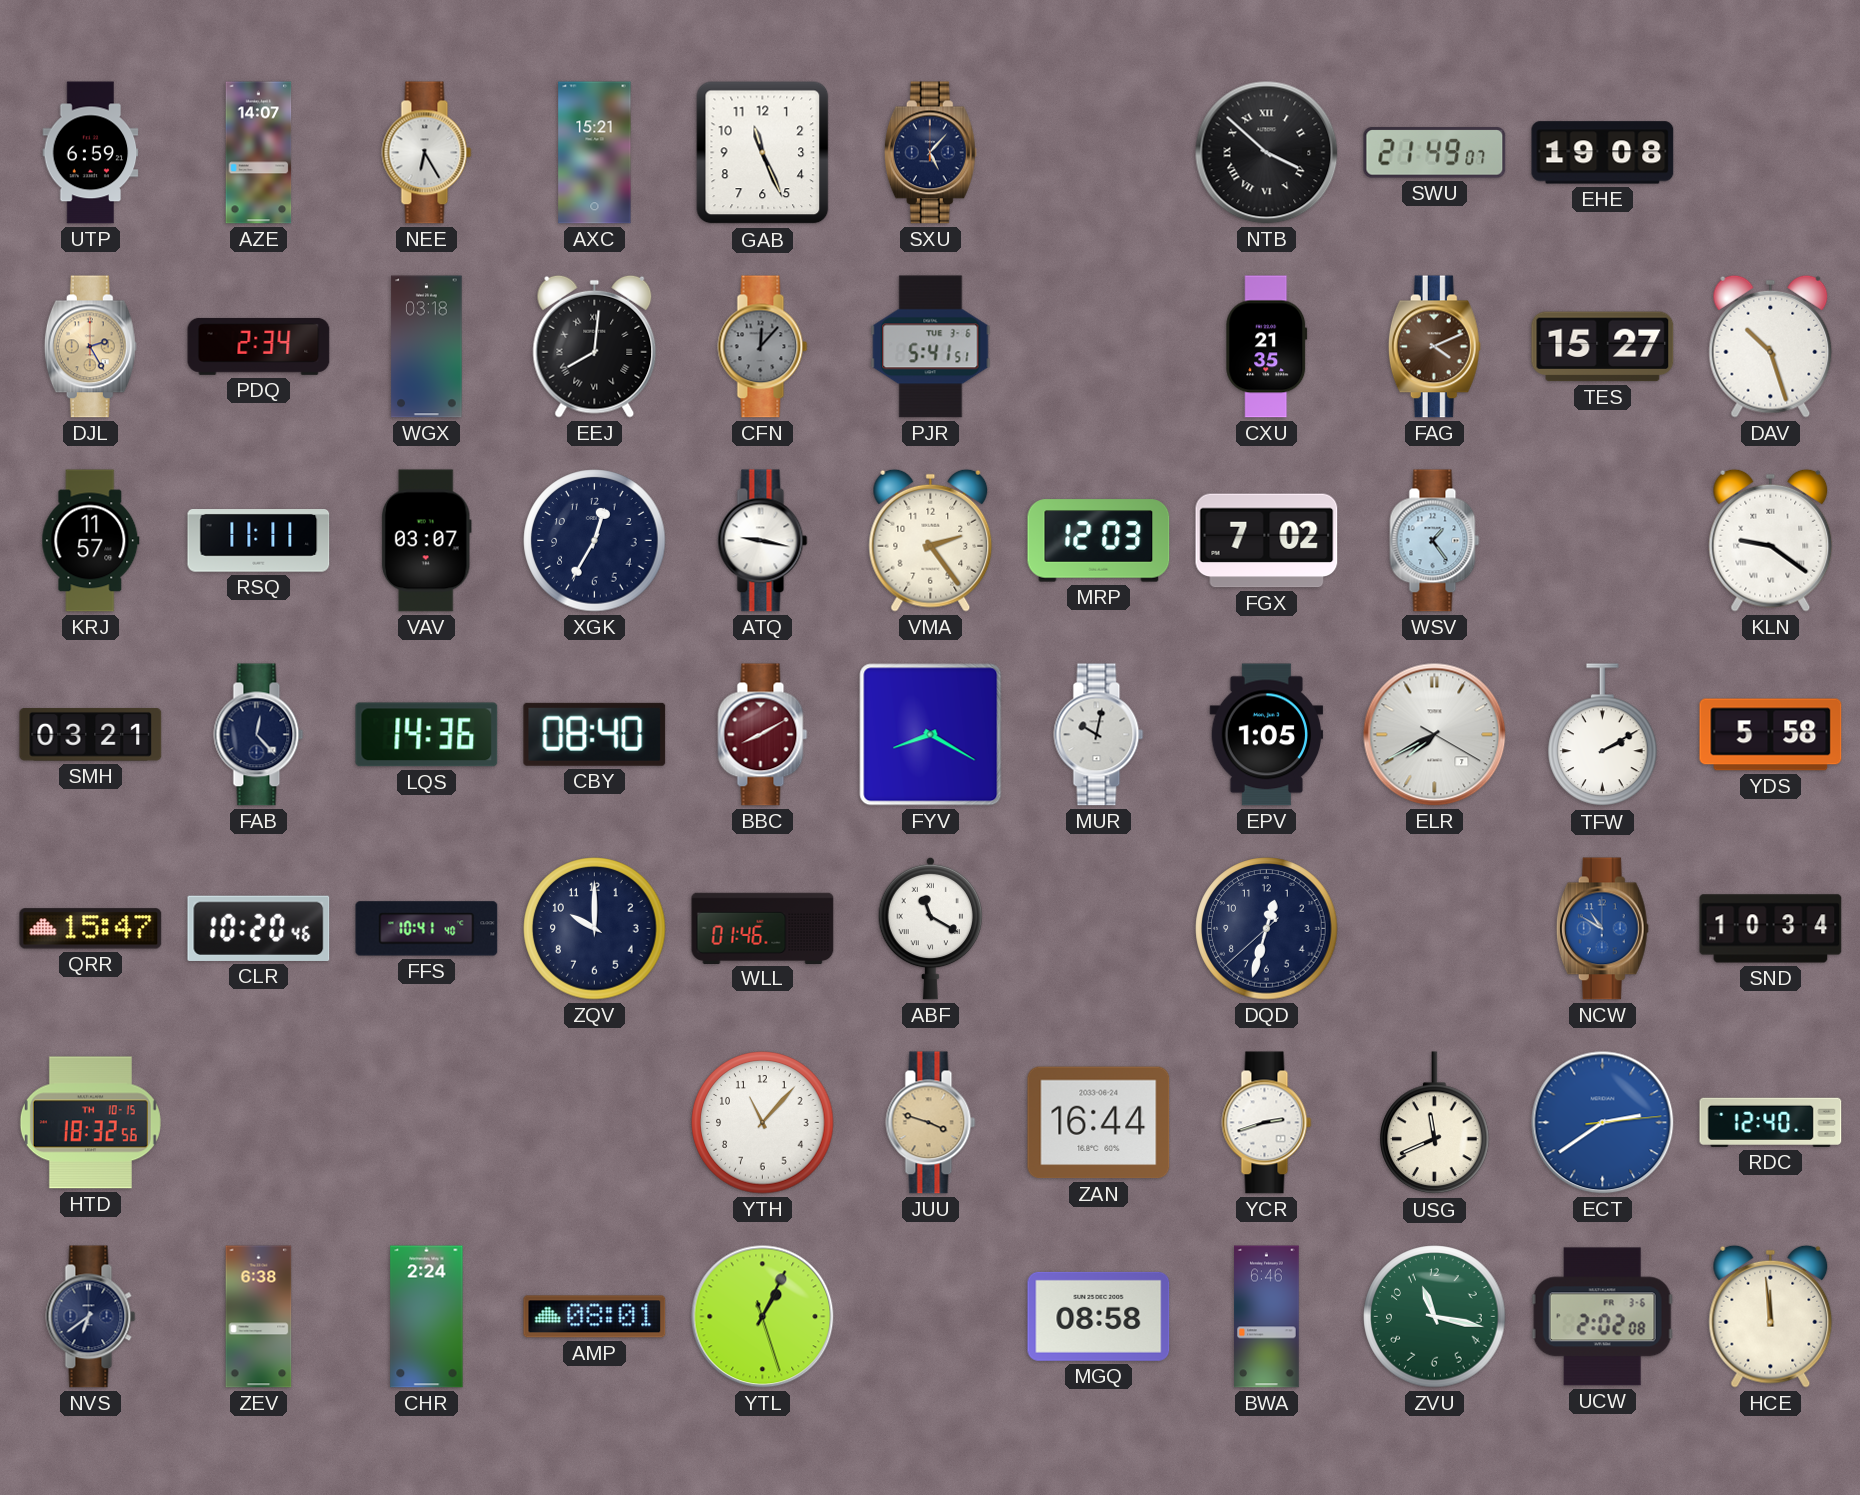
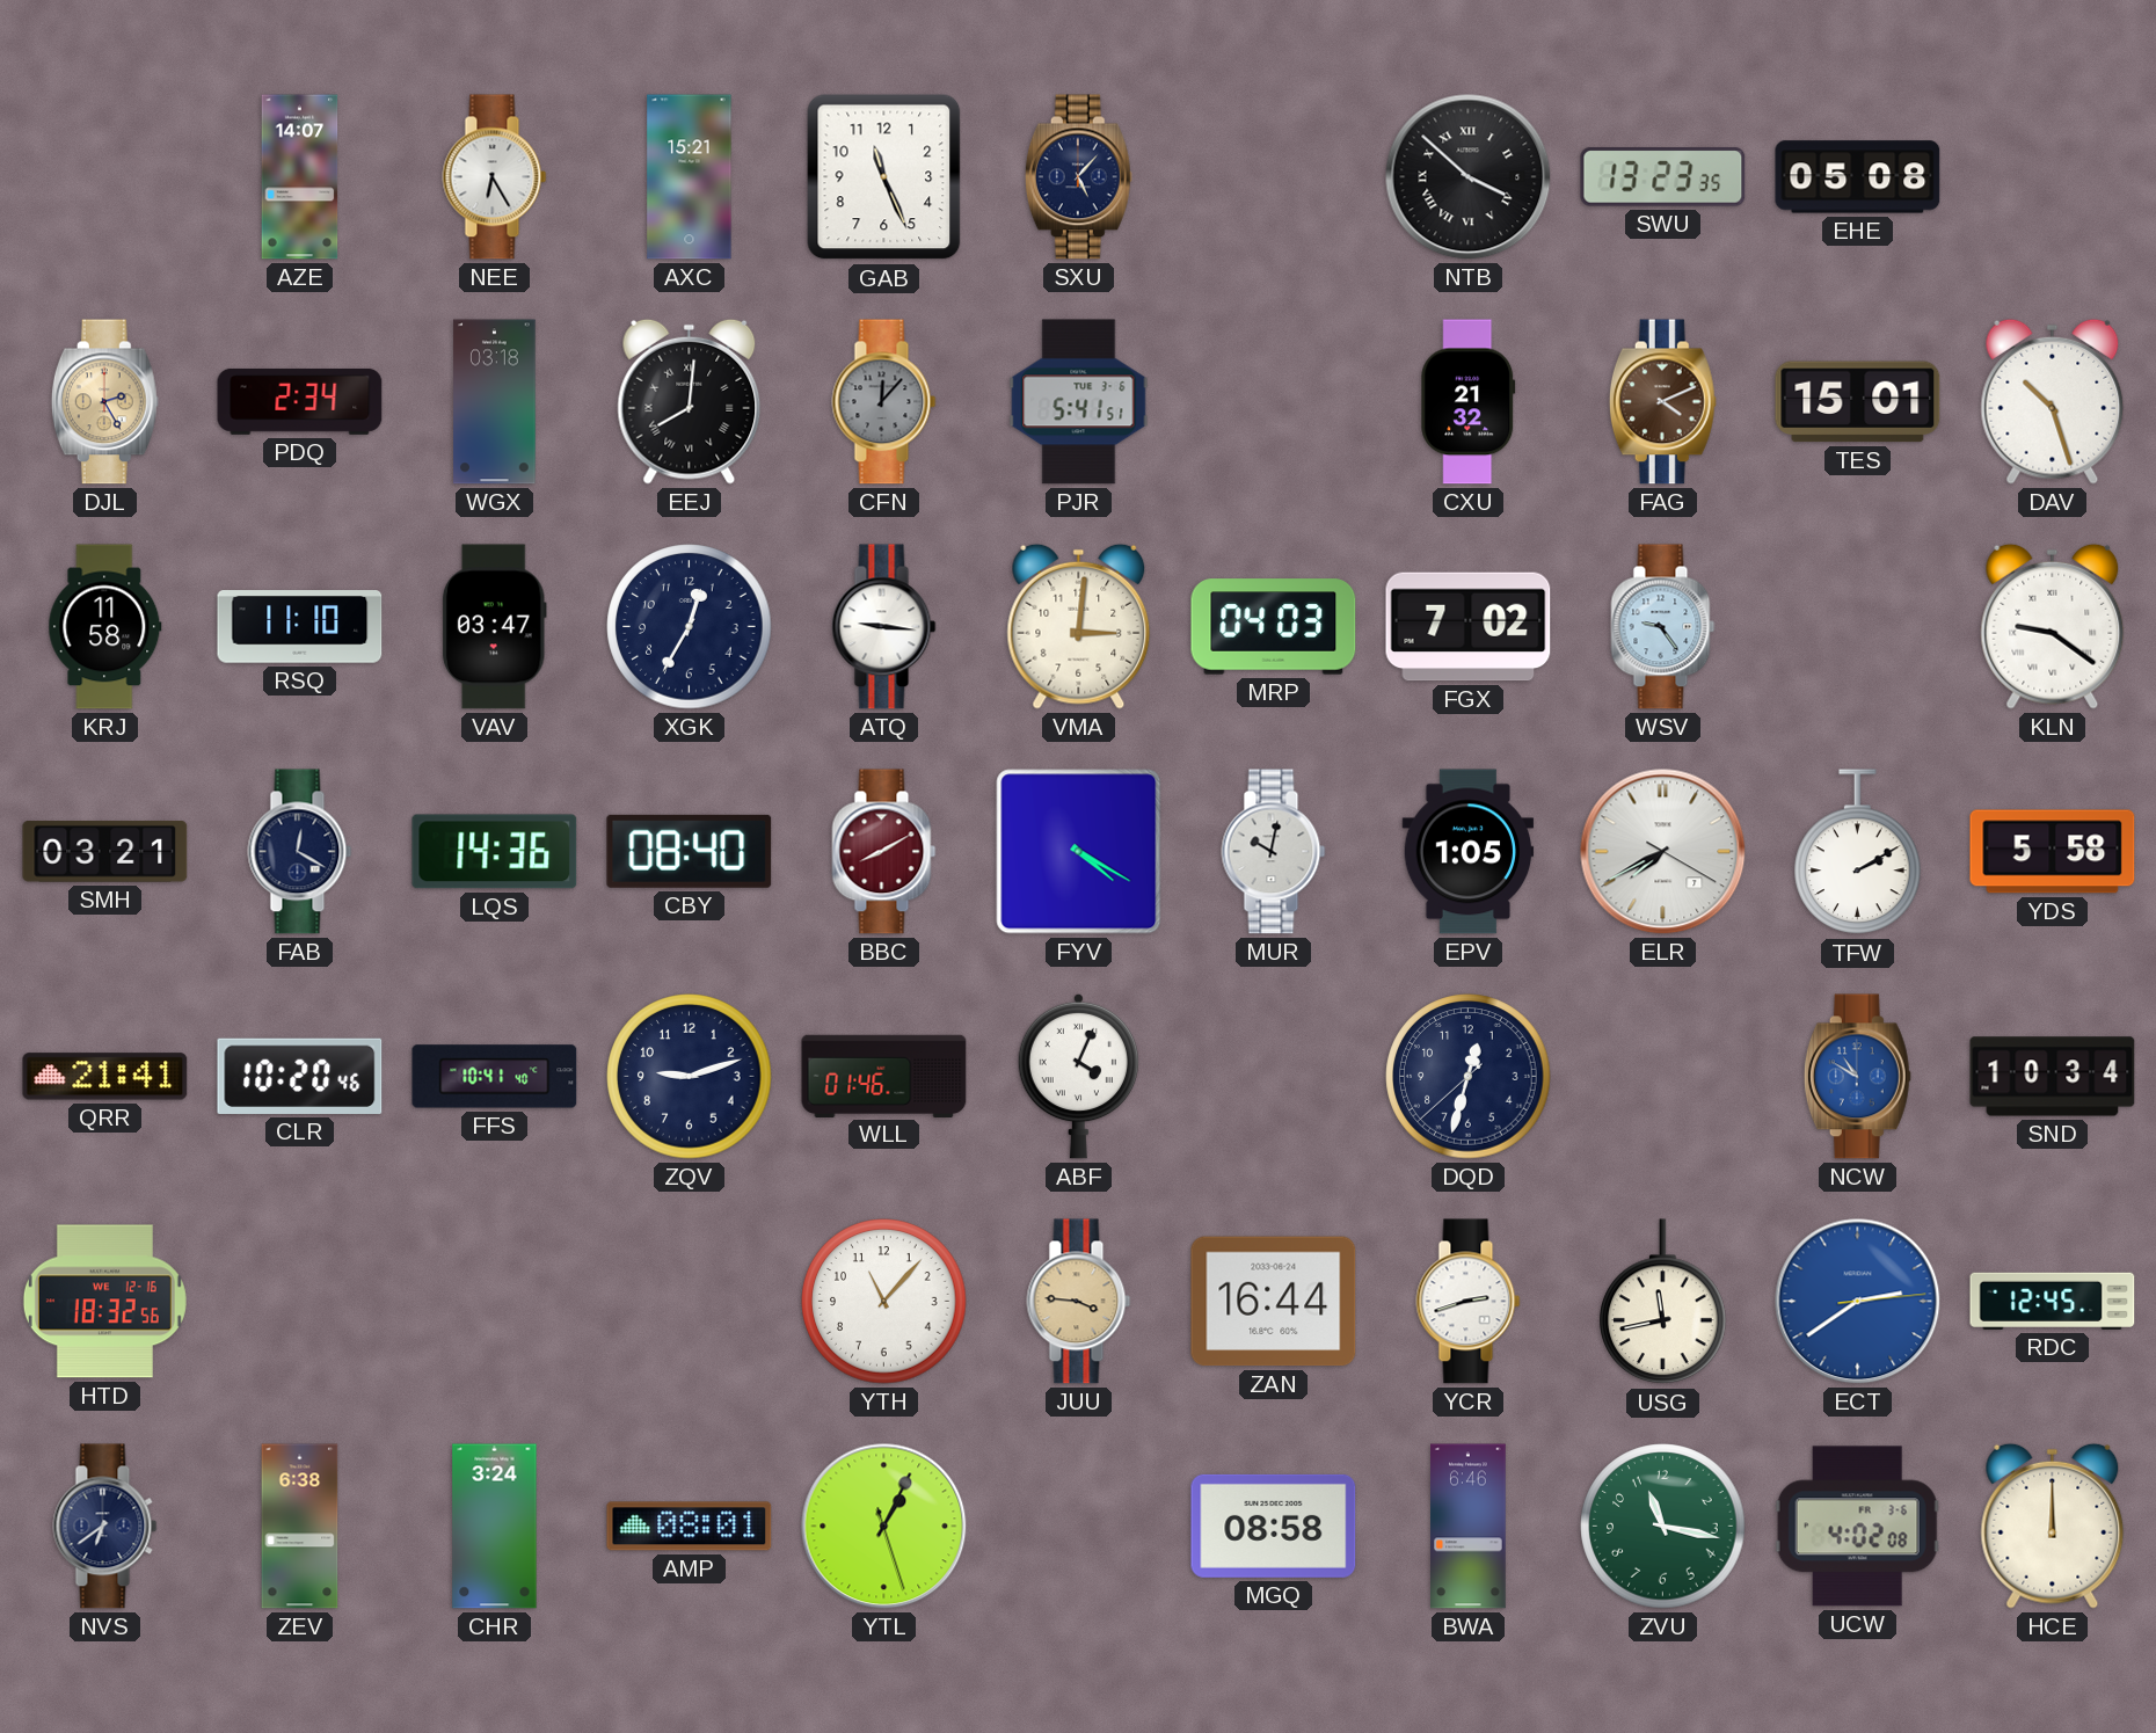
UTP: 6:59 -> none
SWU: 21:49 -> 13:23
EHE: 19:08 -> 05:08
CXU: 21:35 -> 21:32
TES: 15:27 -> 15:01
KRJ: 11:57 -> 11:58
RSQ: 11:11 -> 11:10
VAV: 03:07 -> 03:47
ATQ: 9:17 -> 9:16
VMA: 2:24 -> 3:01
MRP: 12:03 -> 04:03
WSV: 1:24 -> 9:24
FAB: 12:23 -> 12:20
FYV: 8:20 -> 4:20
QRR: 15:47 -> 21:41
ZQV: 10:00 -> 9:12
ABF: 11:20 -> 4:04
HTD date: TH 10-15 -> WE 12-16
JUU: 3:48 -> 3:46
USG: 11:41 -> 11:43
RDC: 12:40 -> 12:45
CHR: 2:24 -> 3:24
UCW: 2:02 -> 4:02
HCE: 11:59 -> 12:00
